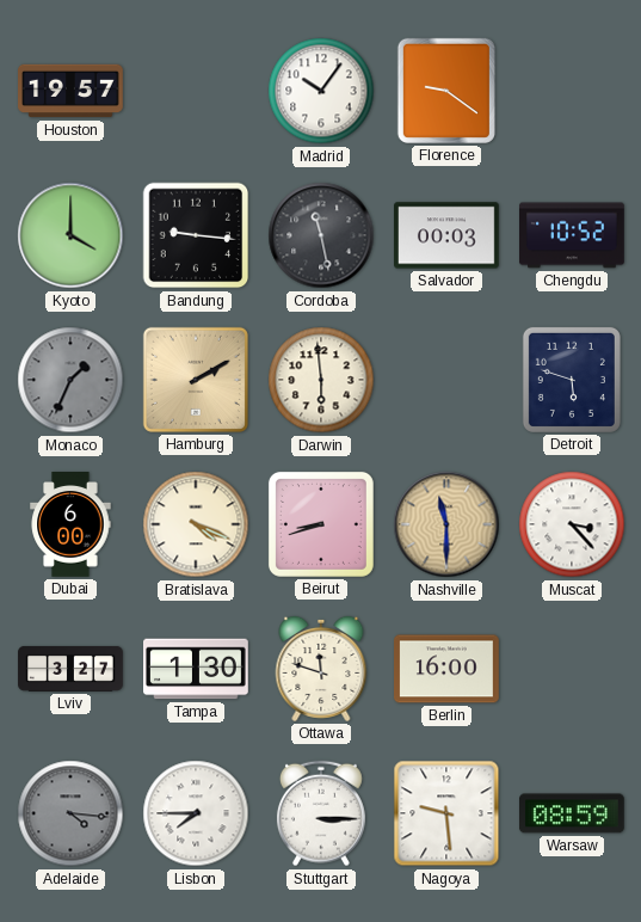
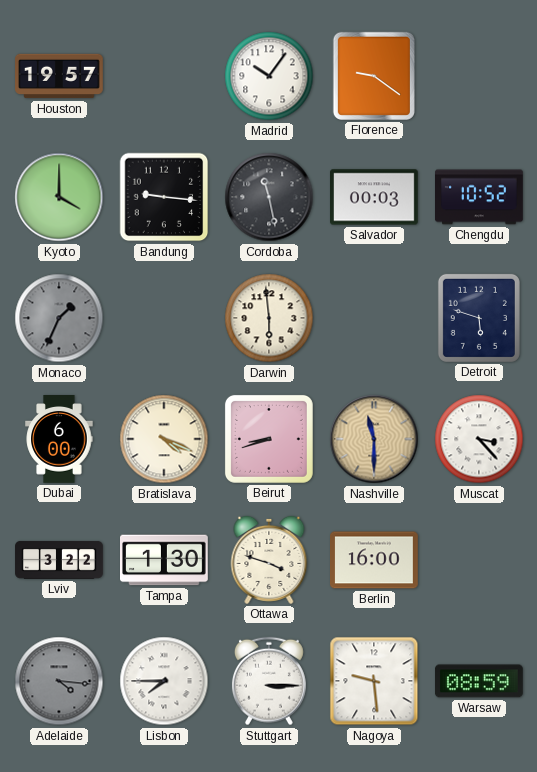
Hamburg: 2:10 -> none
Lviv: 3:27 -> 3:22
Ottawa: 11:48 -> 3:48
